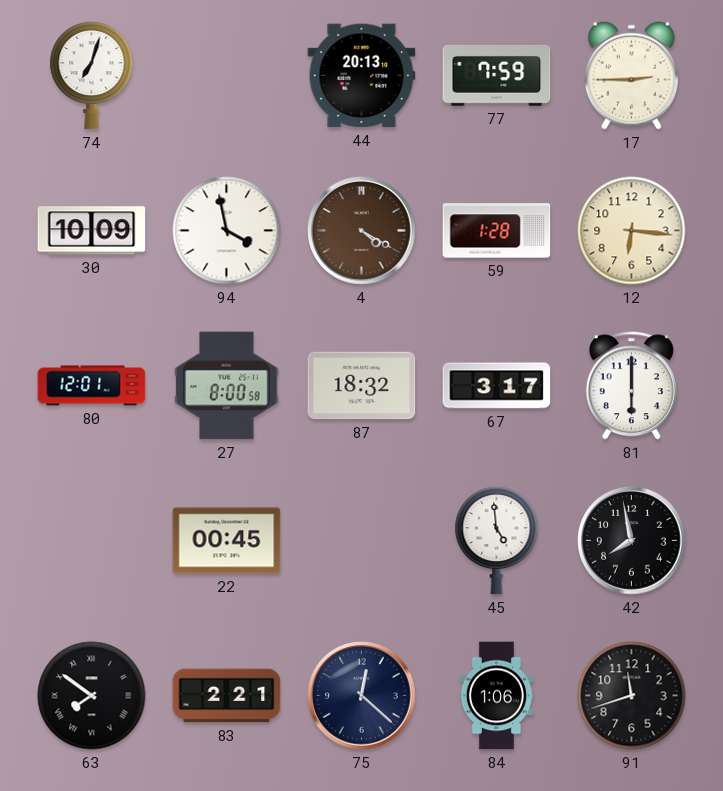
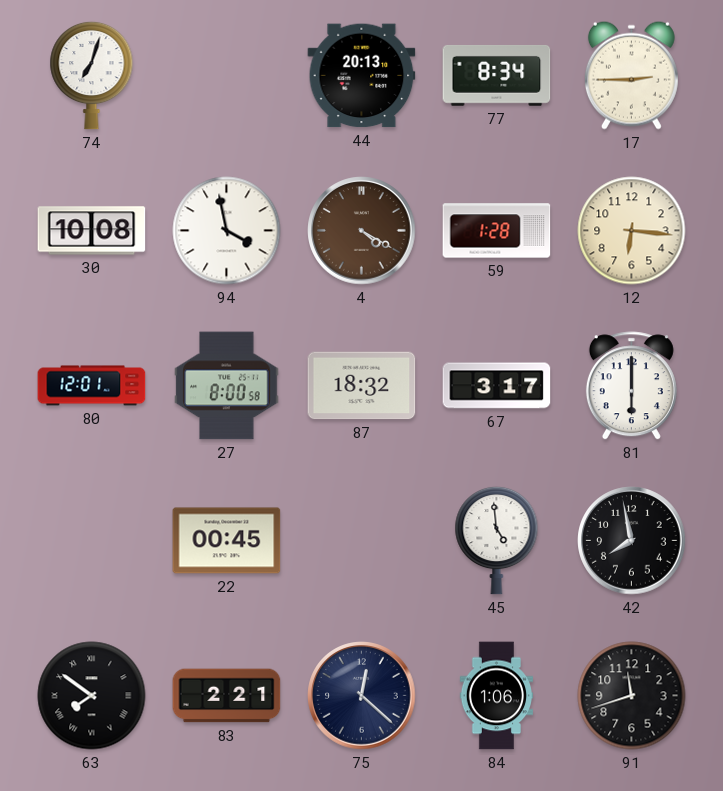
77: 7:59 -> 8:34
30: 10:09 -> 10:08
